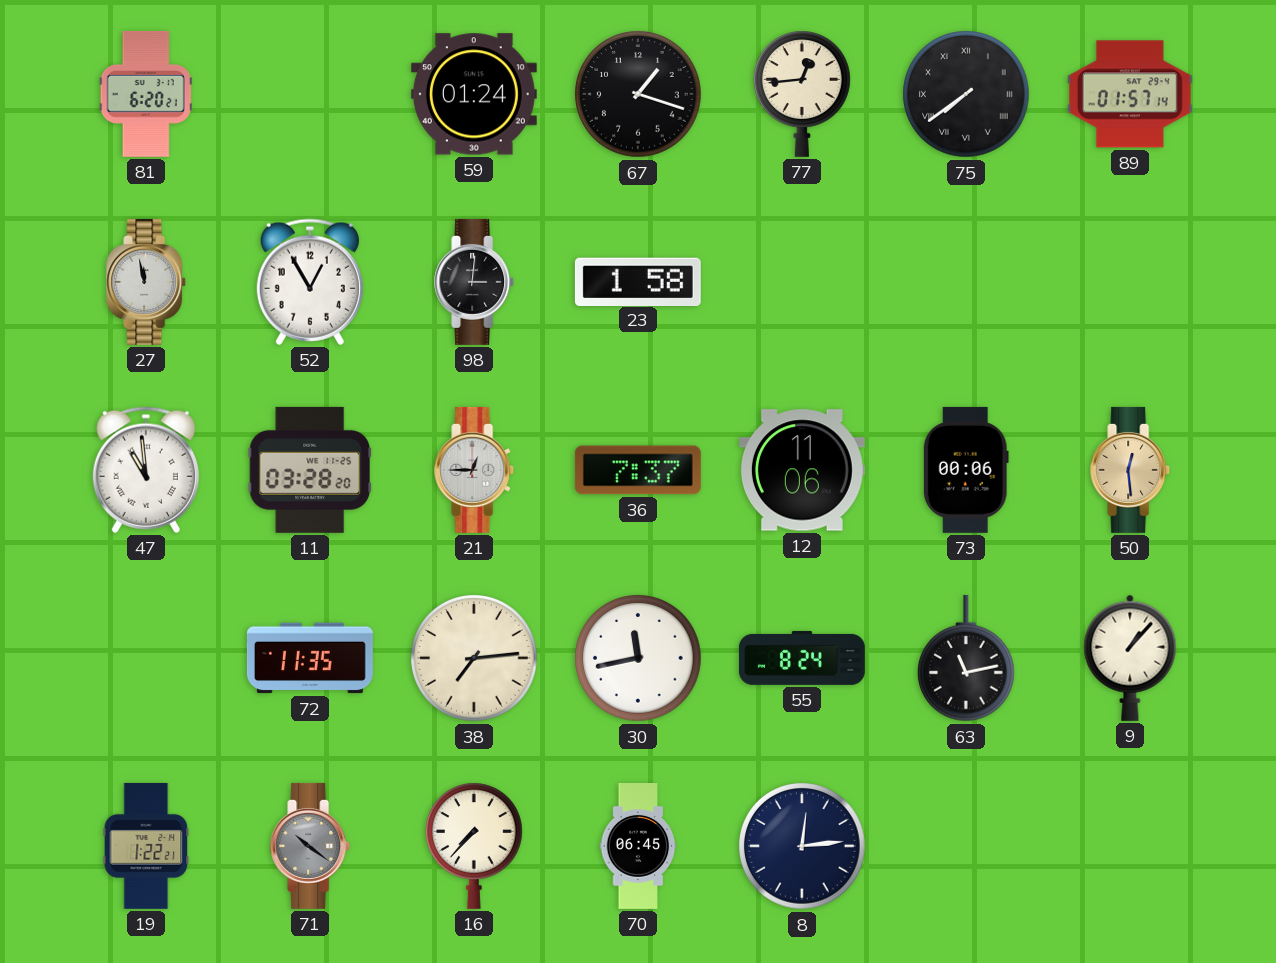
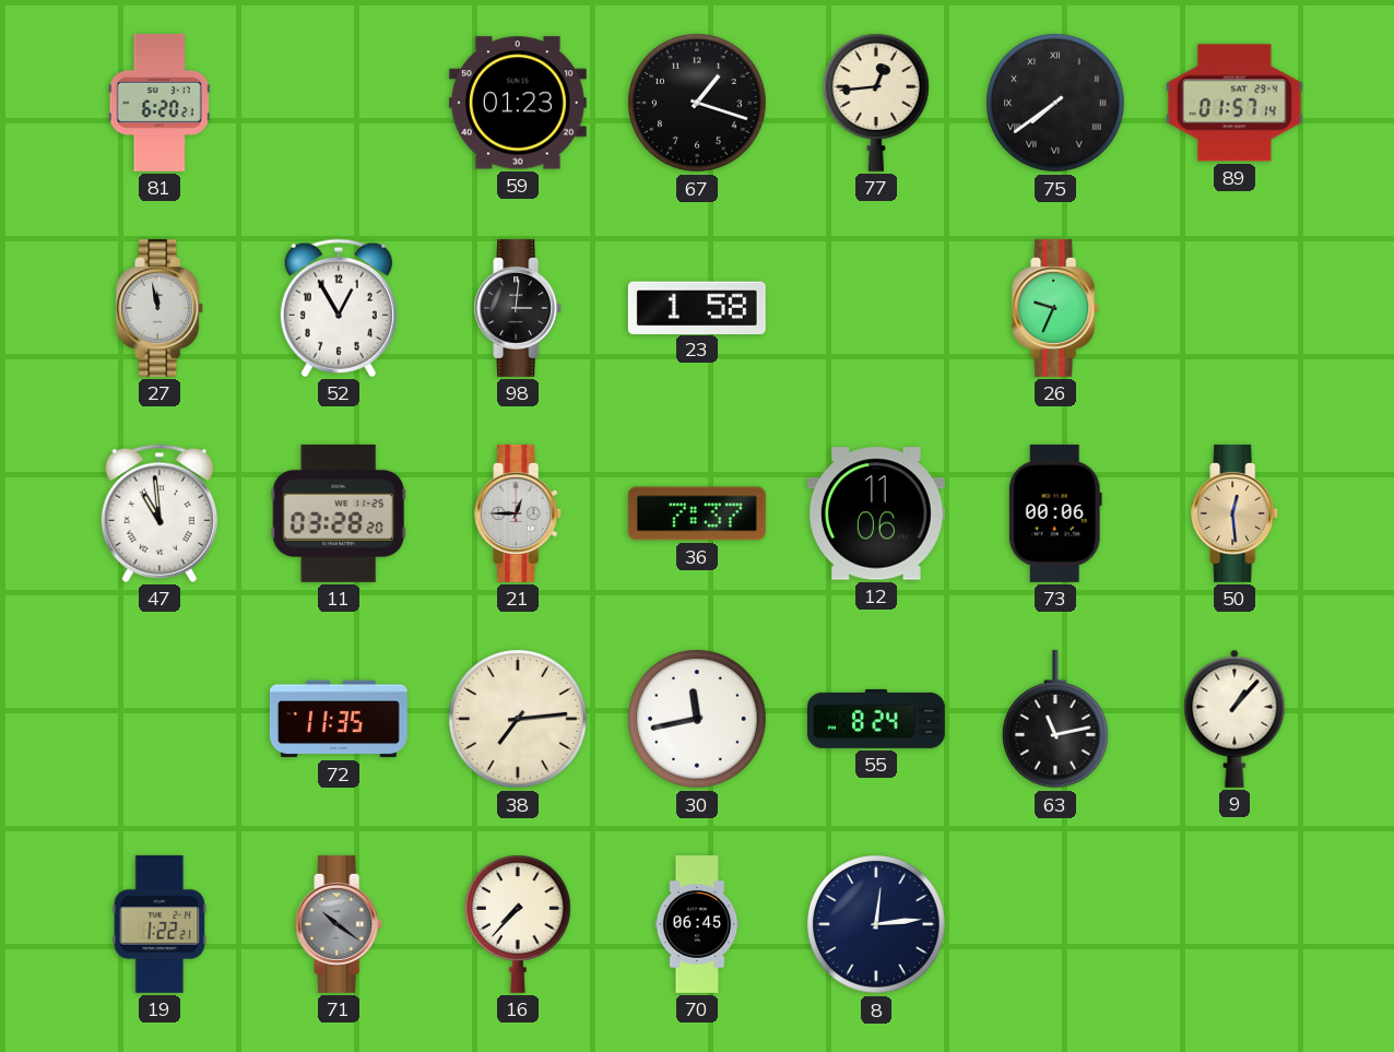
59: 01:24 -> 01:23
26: none -> 9:34
